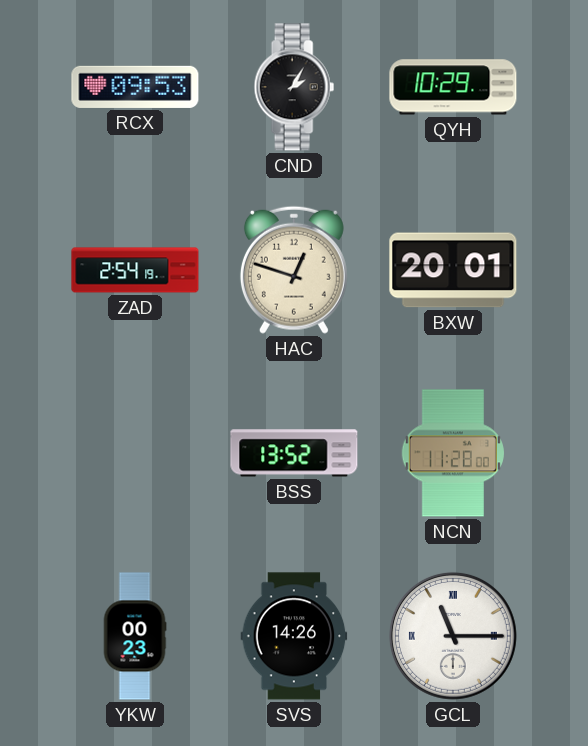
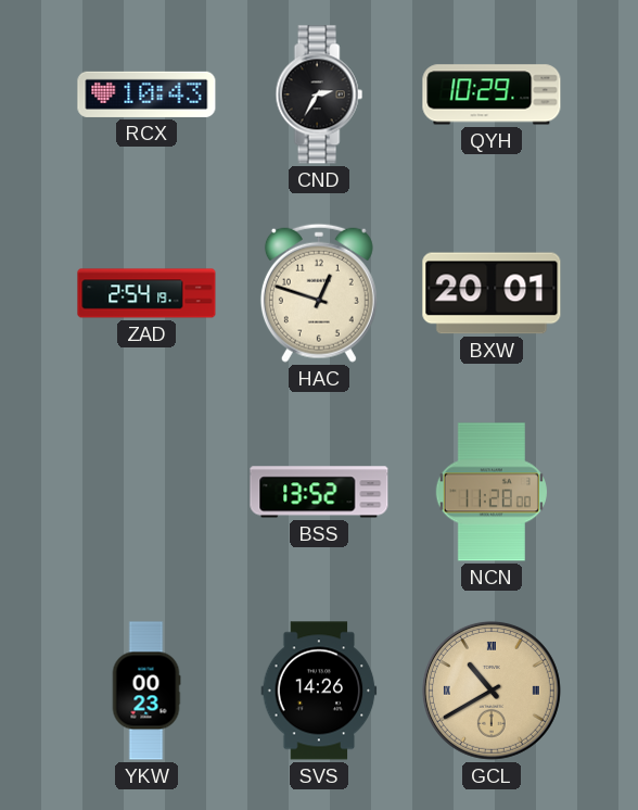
RCX: 09:53 -> 10:43
CND: 2:05 -> 2:35
GCL: 11:15 -> 10:40
GCL dial: white -> champagne
